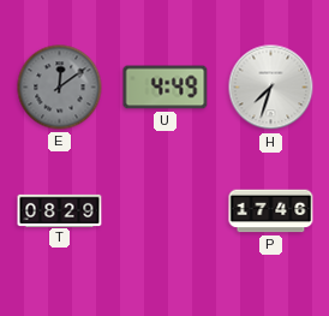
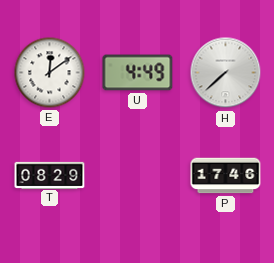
E dial: grey -> white
H: 7:33 -> 7:38
